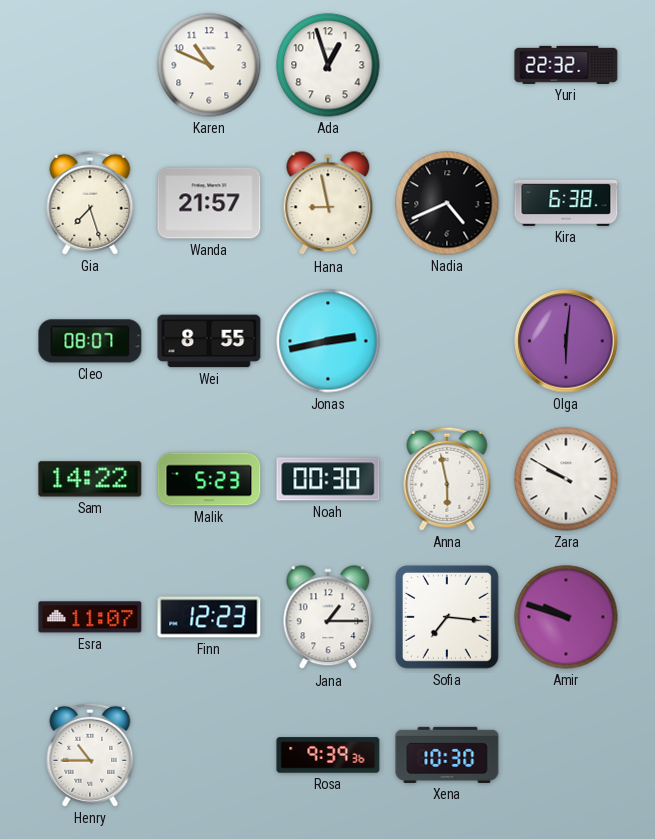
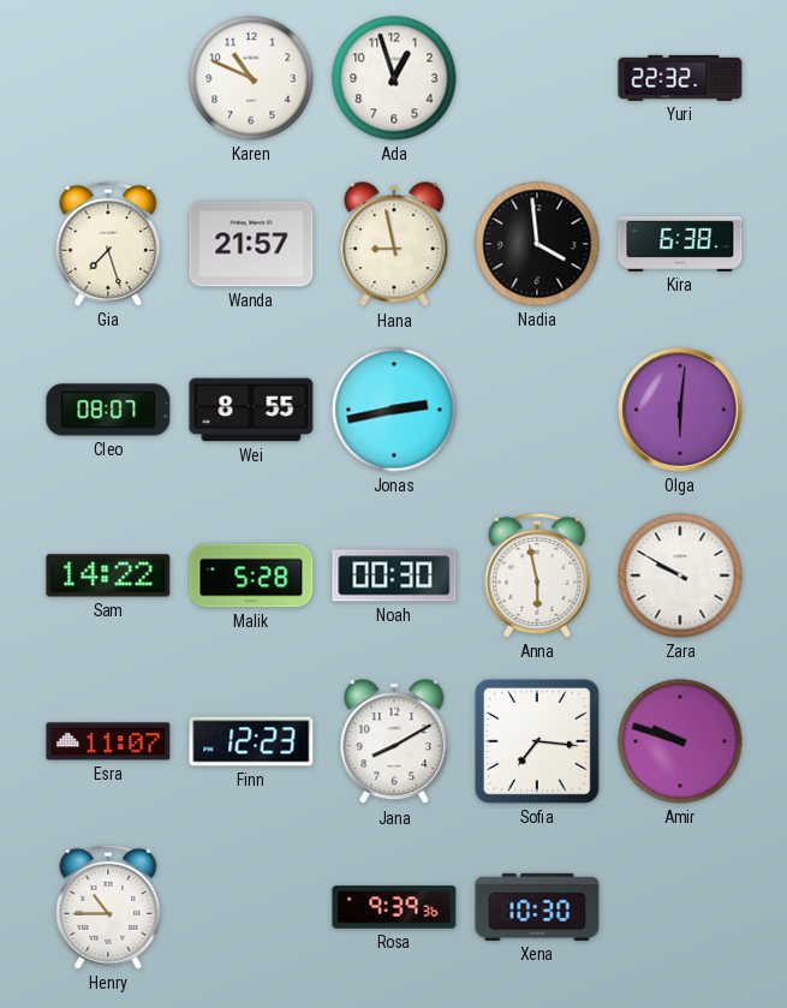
Nadia: 4:41 -> 3:59
Malik: 5:23 -> 5:28
Jana: 1:15 -> 8:10
